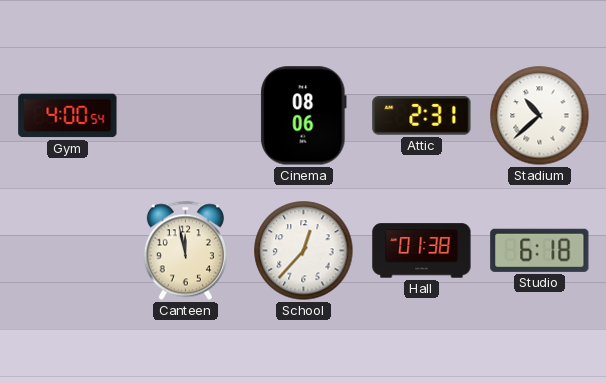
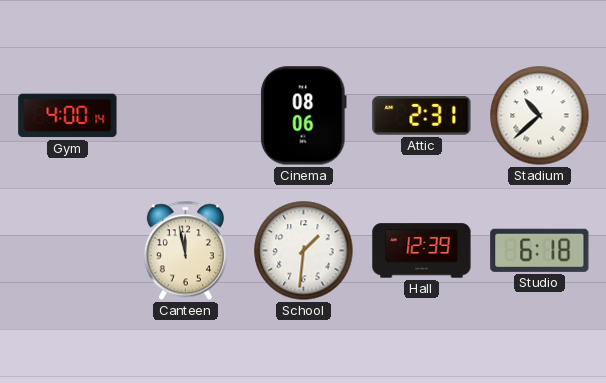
Gym: 4:00:54 -> 4:00:14
School: 12:37 -> 1:31
Hall: 01:38 -> 12:39
